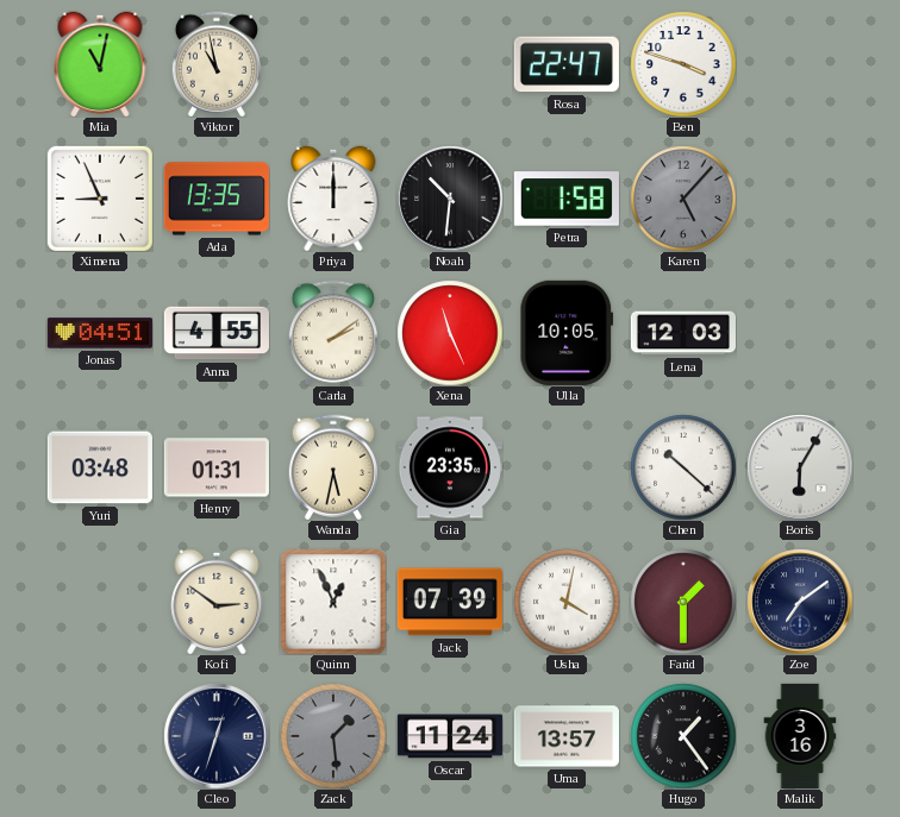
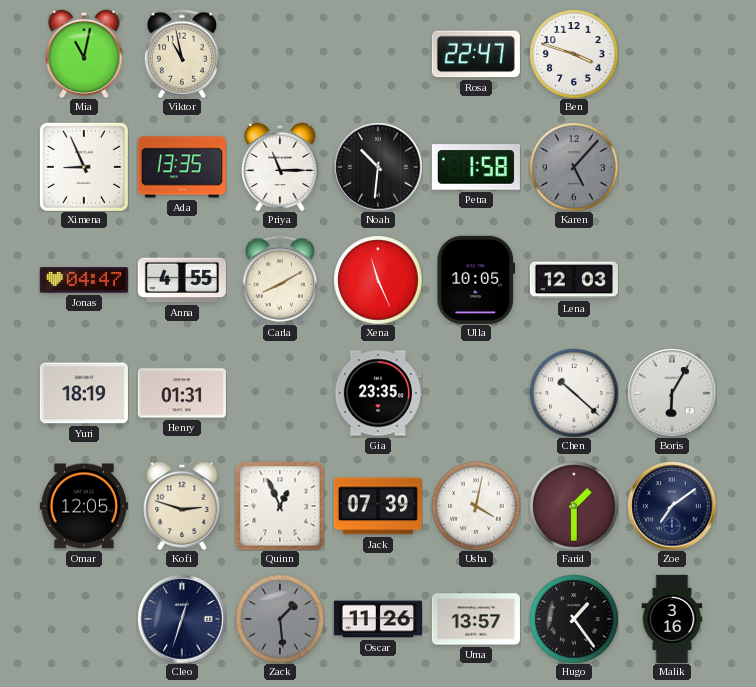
Priya: 12:00 -> 11:15
Jonas: 04:51 -> 04:47
Carla: 2:09 -> 8:10
Yuri: 03:48 -> 18:19
Wanda: 5:32 -> none
Omar: none -> 12:05
Kofi: 2:51 -> 2:48
Oscar: 11:24 -> 11:26
